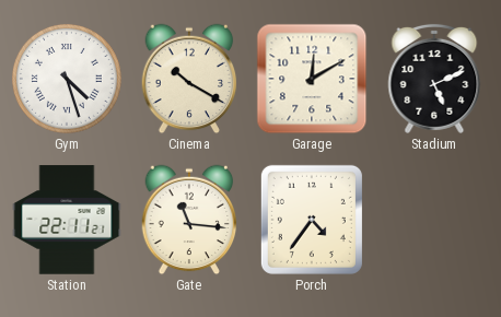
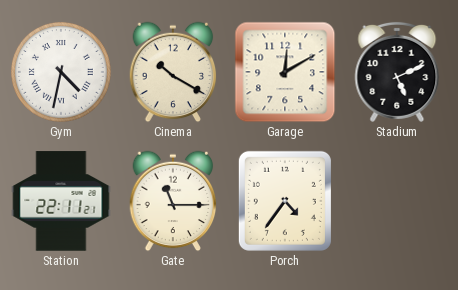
Gym: 4:27 -> 4:32
Gate: 11:16 -> 11:15
